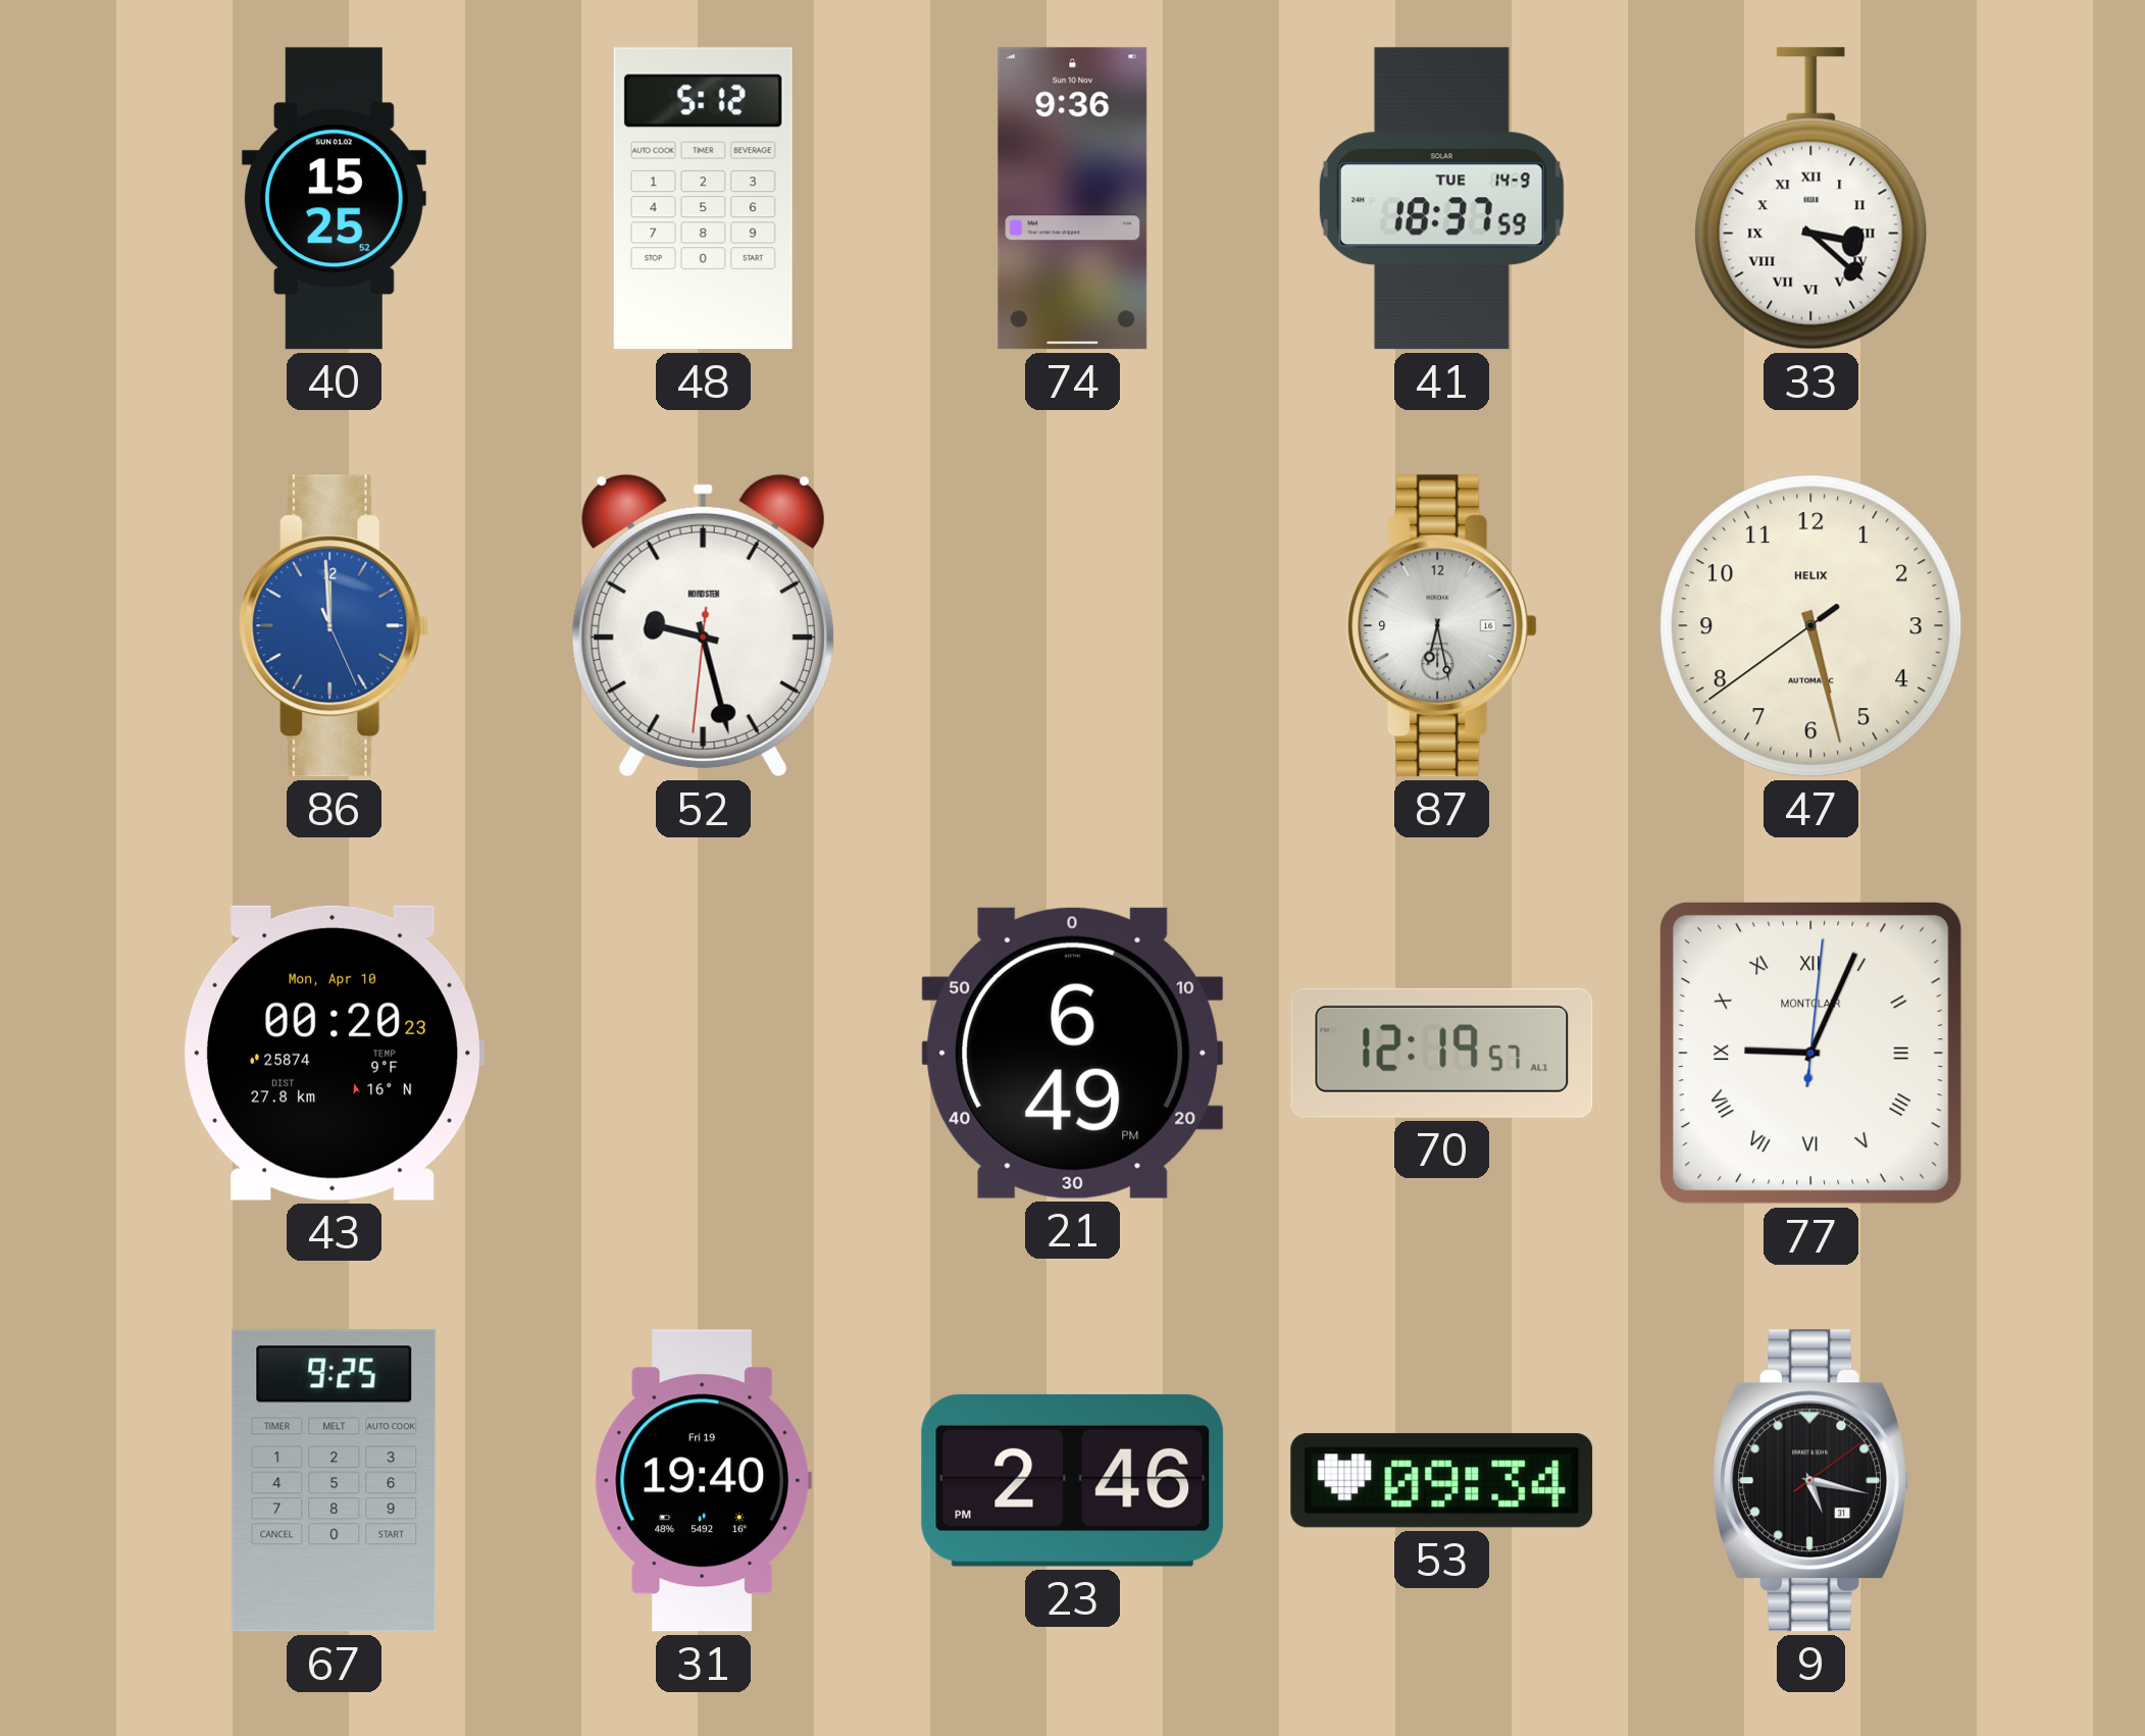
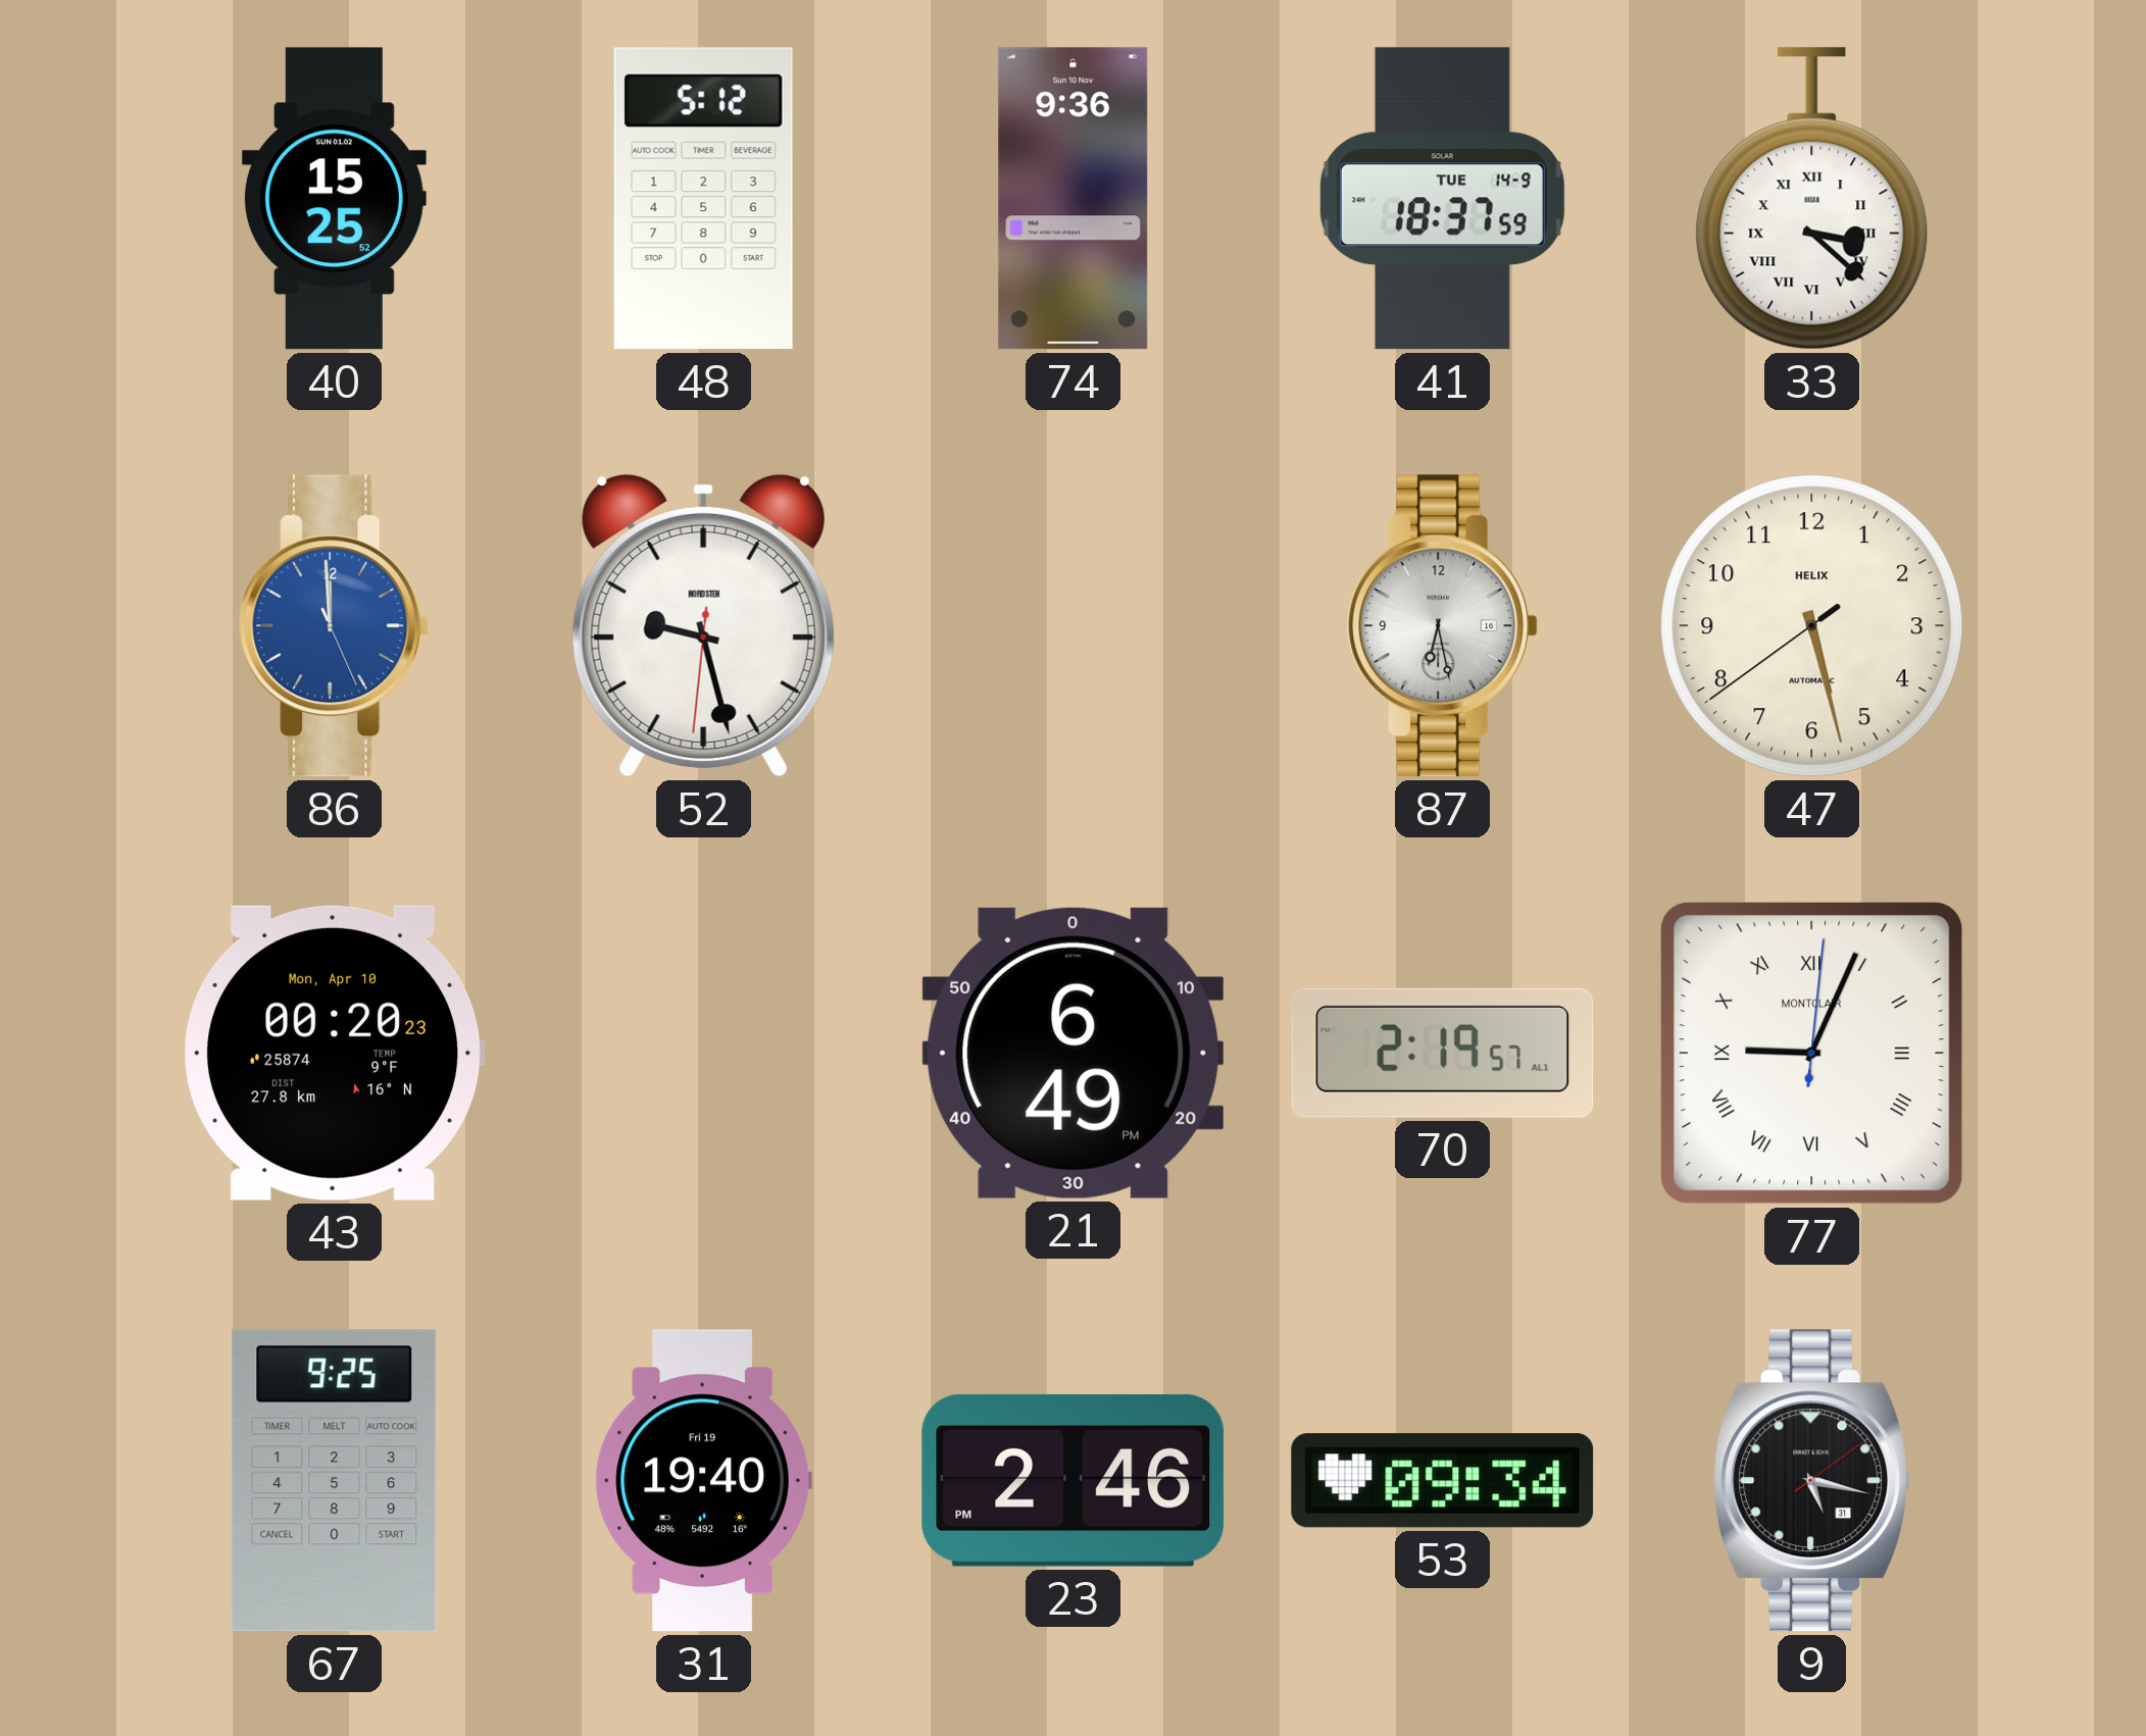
70: 12:19 -> 2:19
